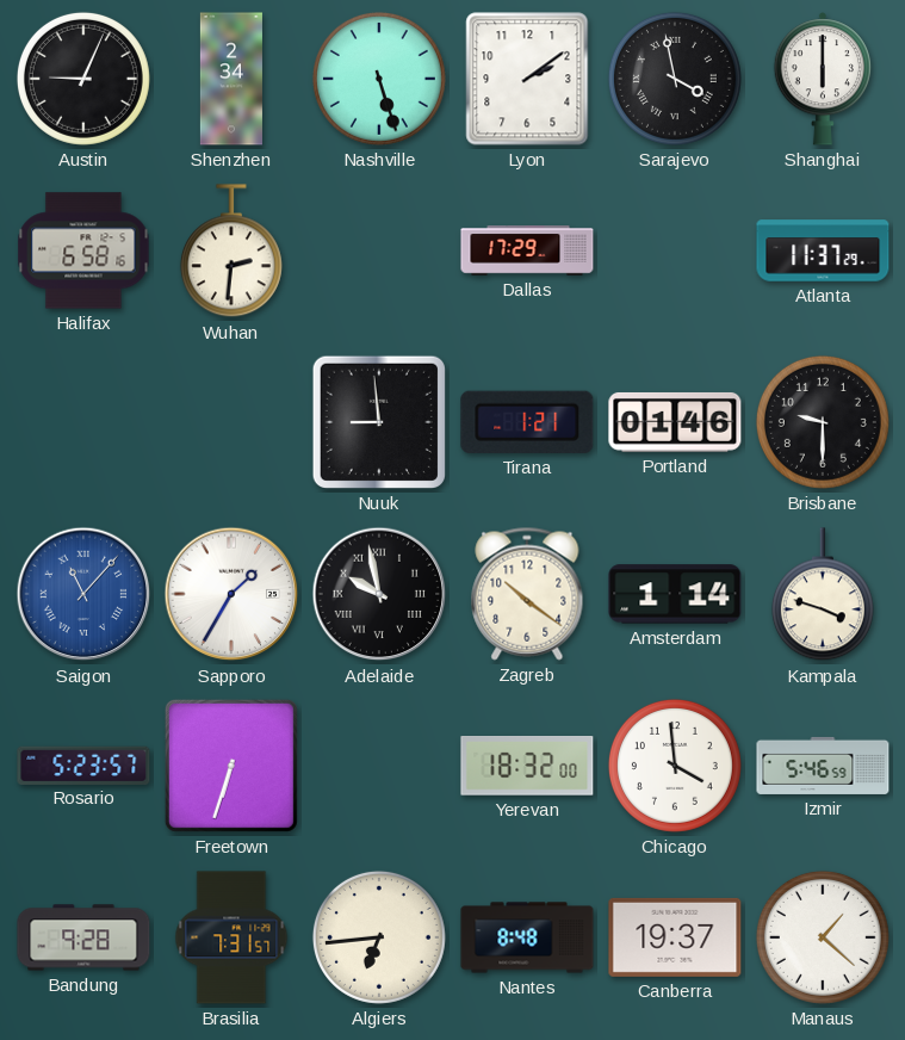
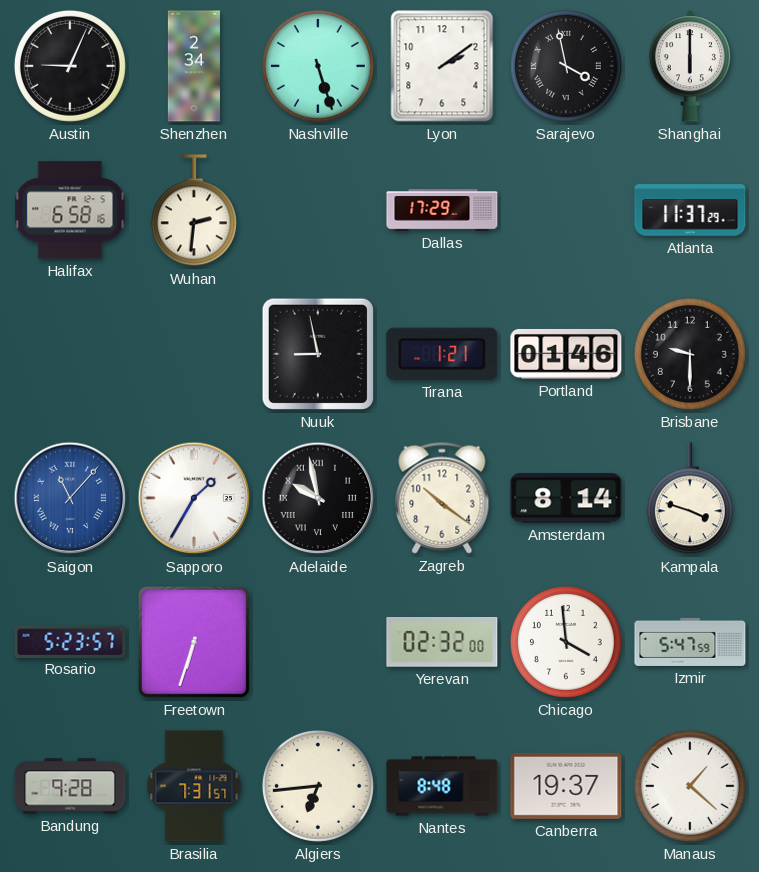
Nuuk: 8:59 -> 8:58
Amsterdam: 1:14 -> 8:14
Yerevan: 18:32 -> 02:32
Izmir: 5:46 -> 5:47
